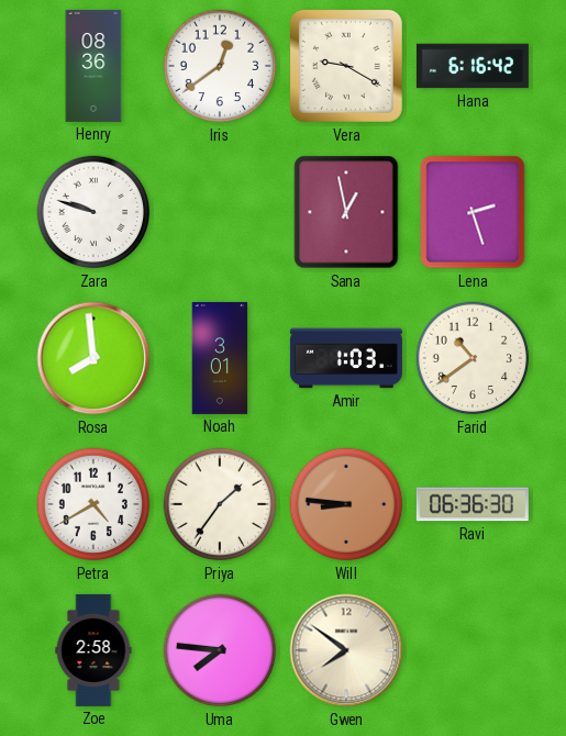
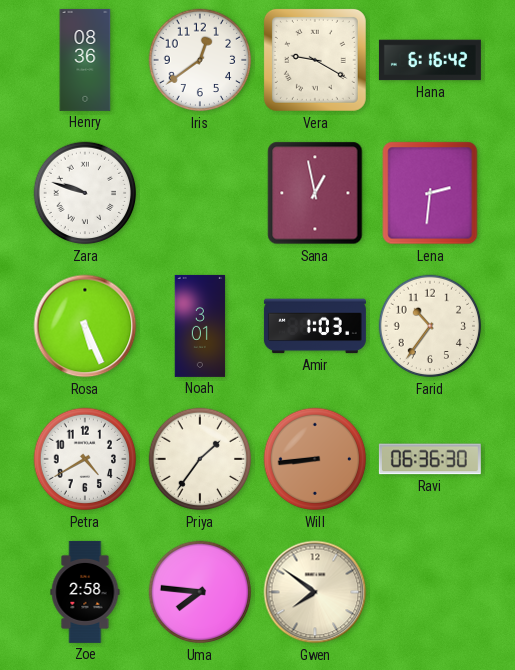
Lena: 2:27 -> 2:31
Rosa: 7:59 -> 5:26
Farid: 10:39 -> 10:36
Will: 8:46 -> 8:44
